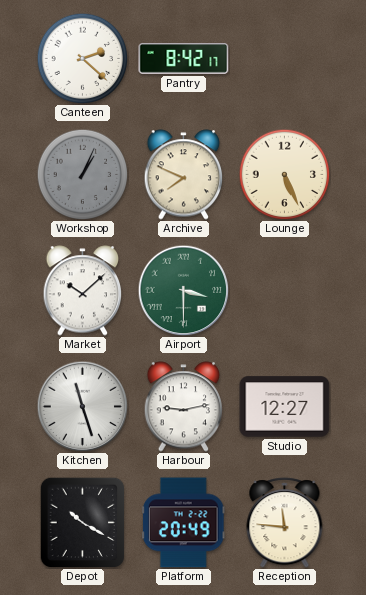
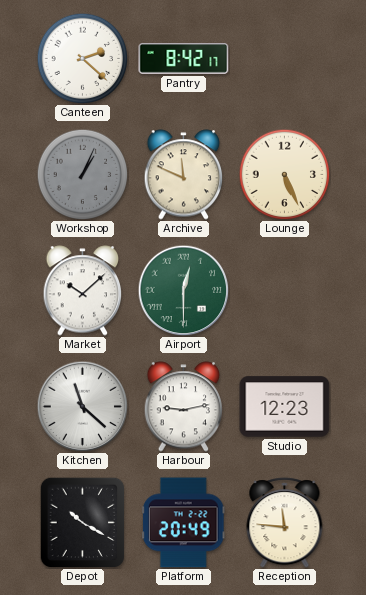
Archive: 7:49 -> 11:49
Airport: 3:30 -> 12:30
Kitchen: 11:27 -> 11:22
Studio: 12:27 -> 12:23
